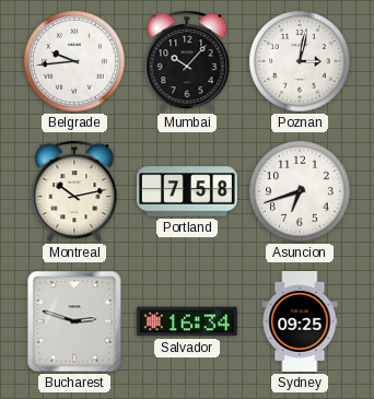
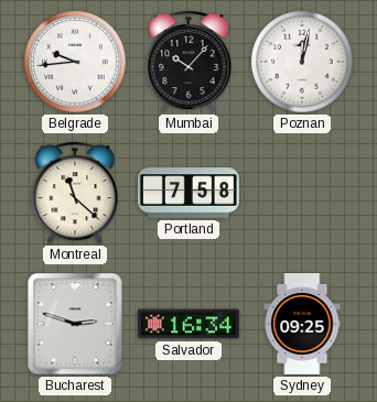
Poznan: 3:02 -> 12:02
Montreal: 10:13 -> 11:22
Asuncion: 6:42 -> none
